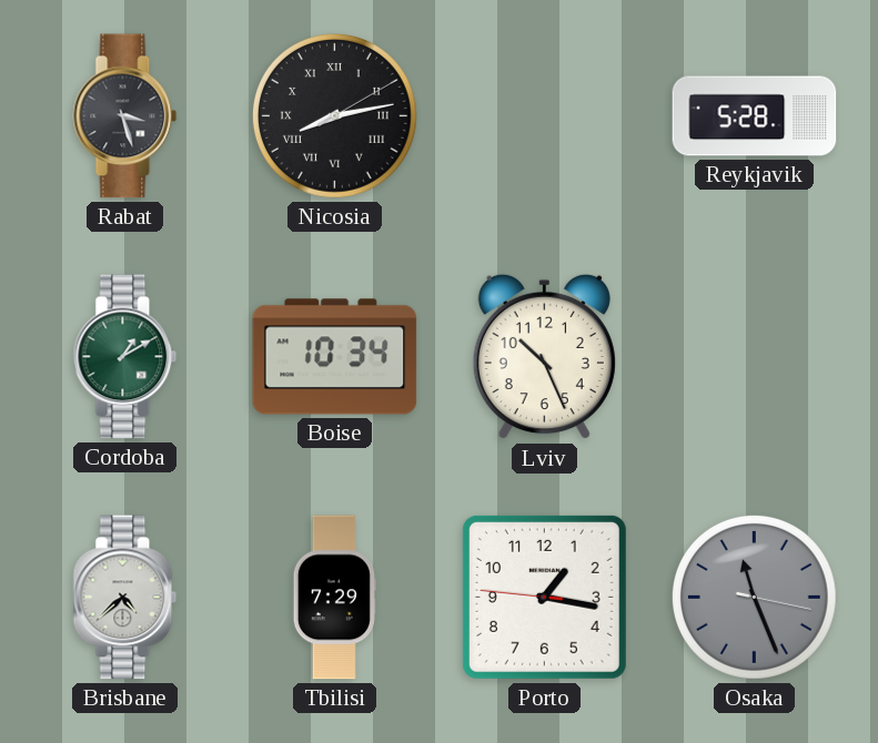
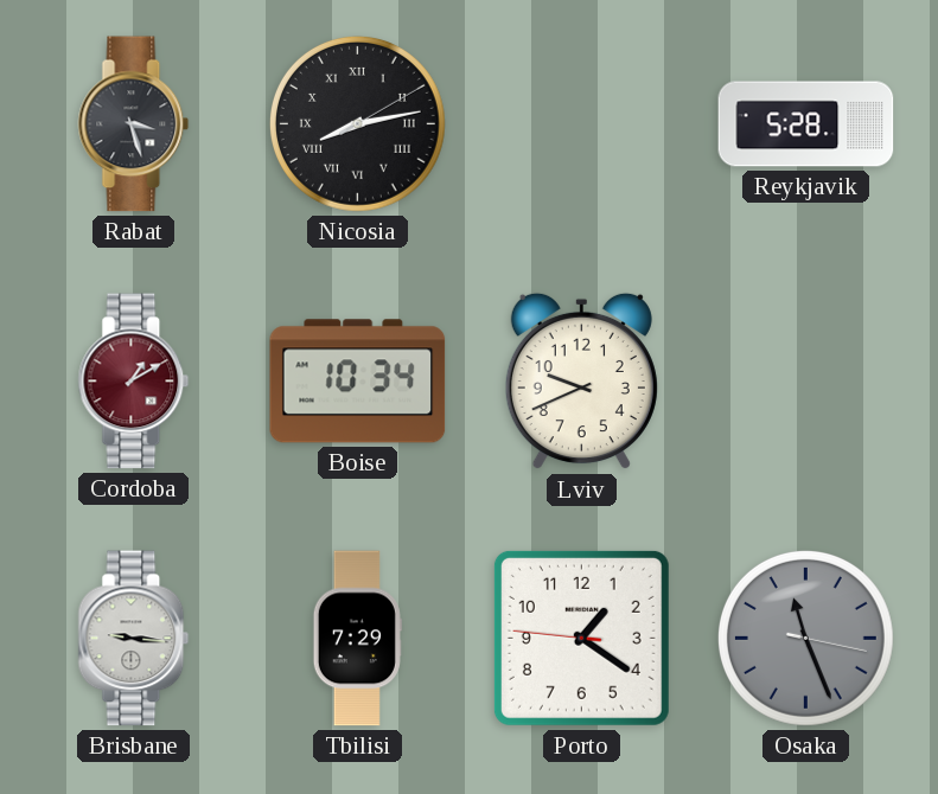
Cordoba dial: green -> burgundy
Lviv: 10:26 -> 9:41
Brisbane: 4:38 -> 9:16
Porto: 1:16 -> 1:20
